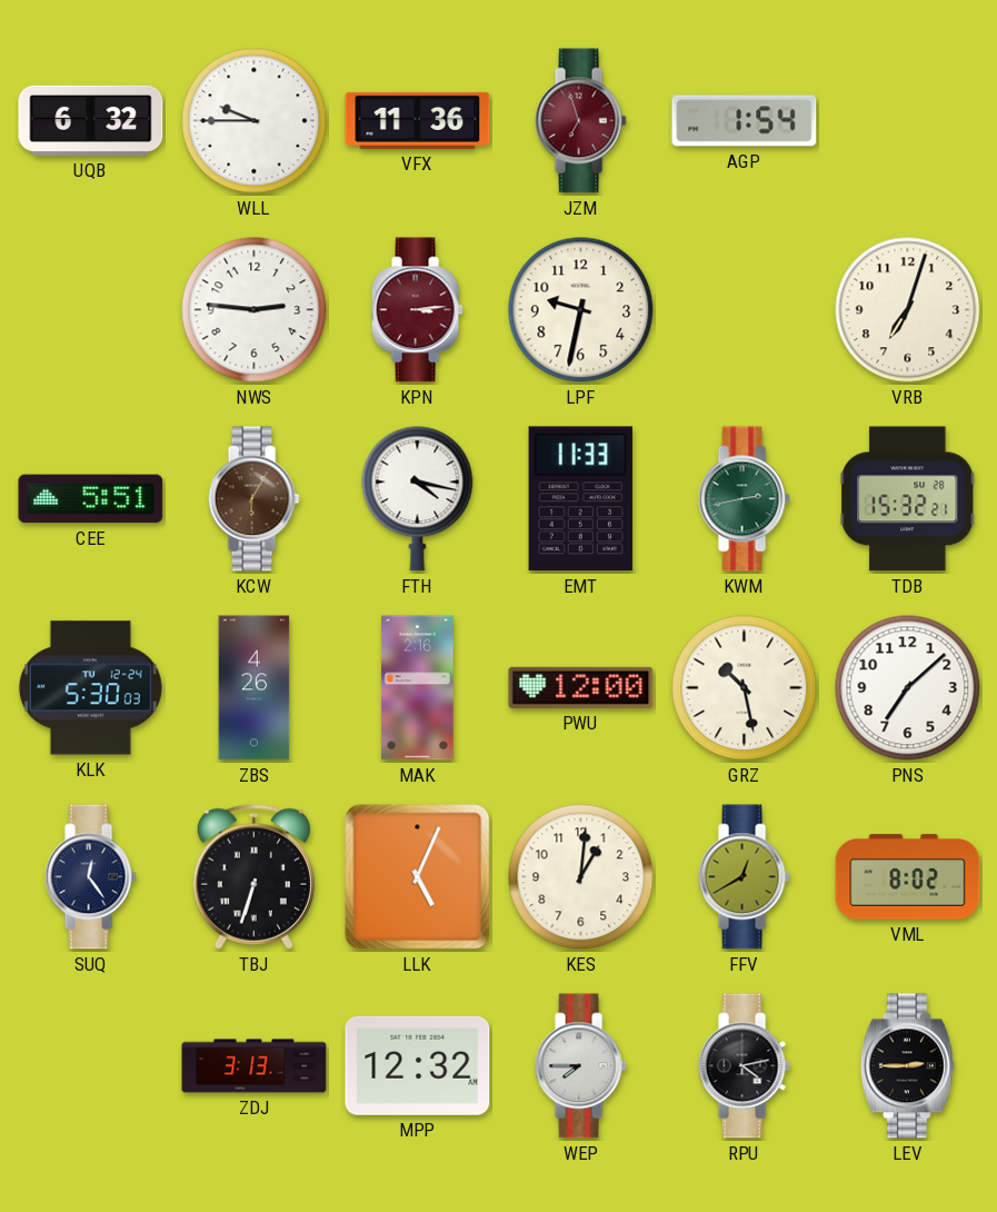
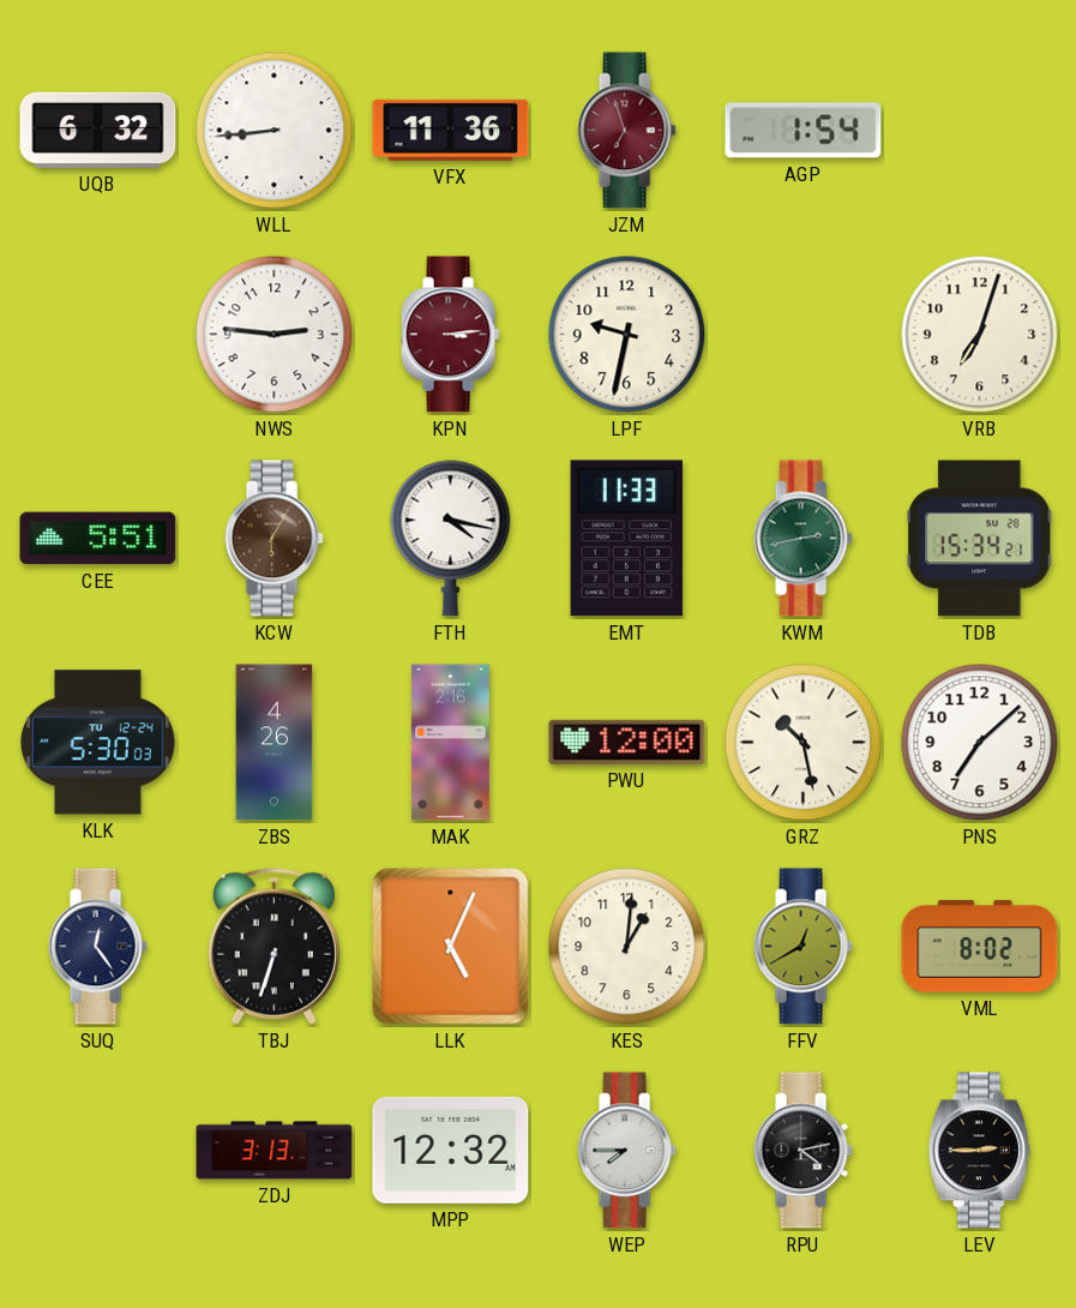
WLL: 9:45 -> 8:44
TDB: 15:32 -> 15:34
